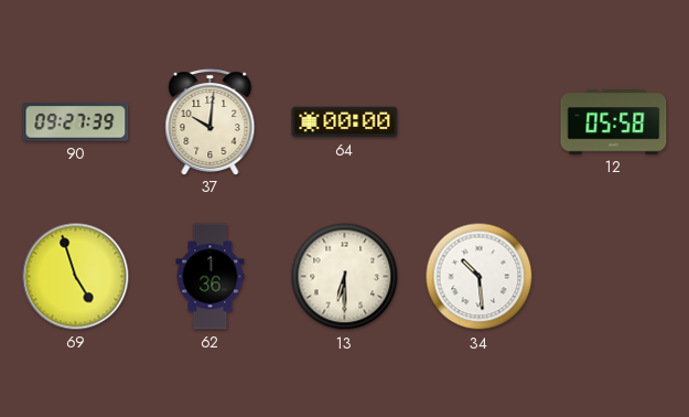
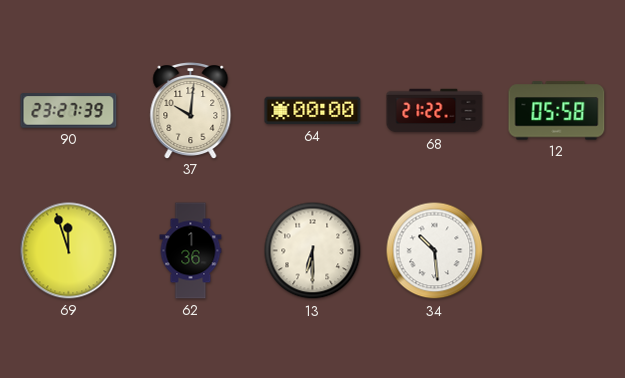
90: 09:27 -> 23:27
68: none -> 21:22
69: 4:57 -> 11:57
